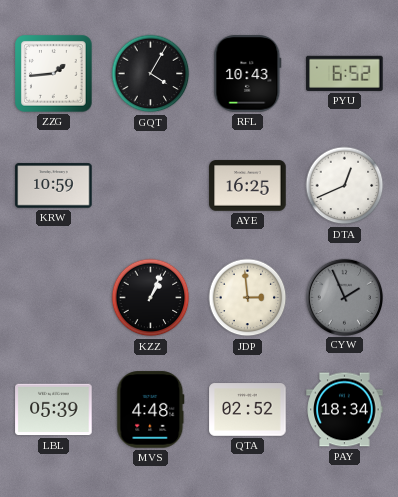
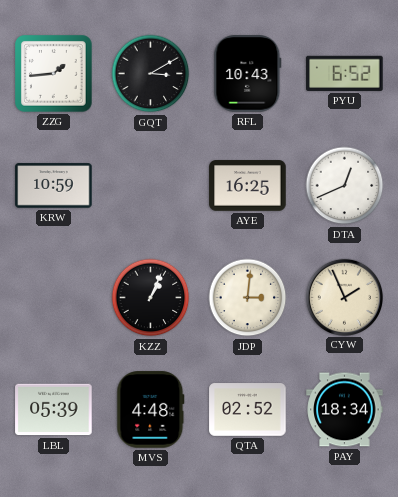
GQT: 4:05 -> 3:10
JDP: 2:59 -> 3:01
CYW dial: grey -> cream
